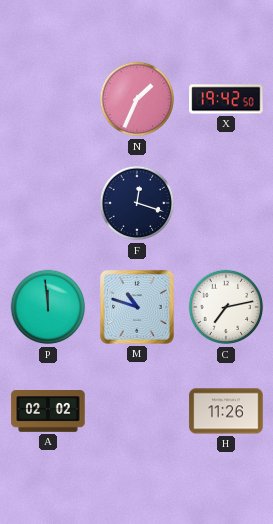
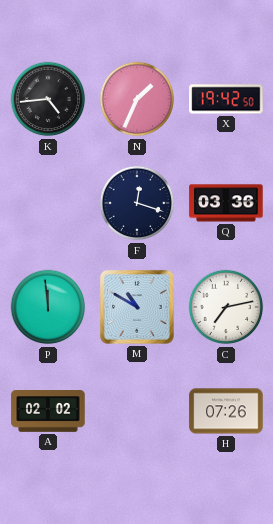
K: none -> 4:44
Q: none -> 03:36
M: 10:48 -> 10:50
H: 11:26 -> 07:26
